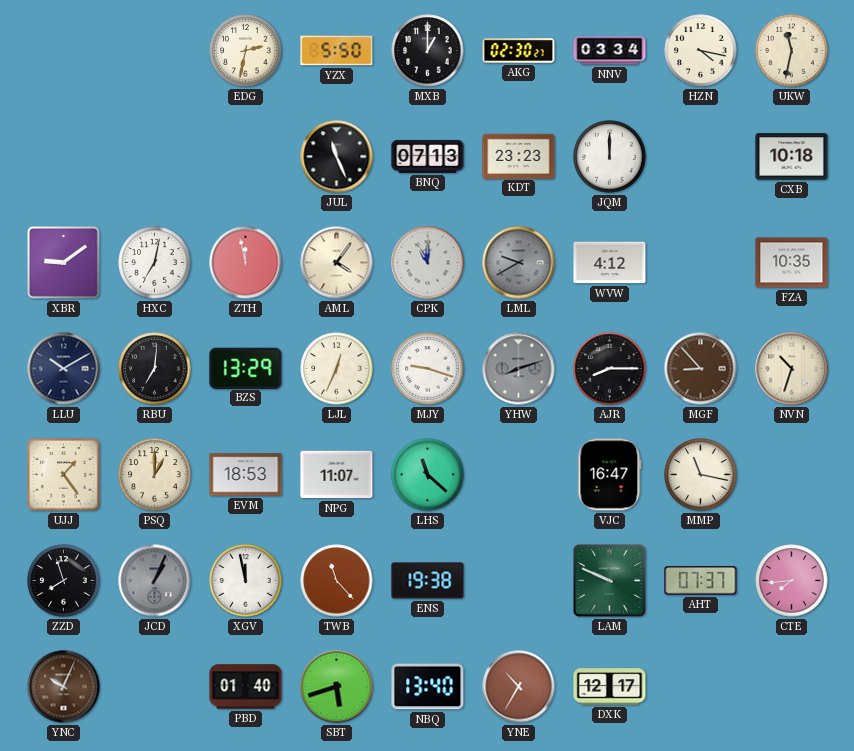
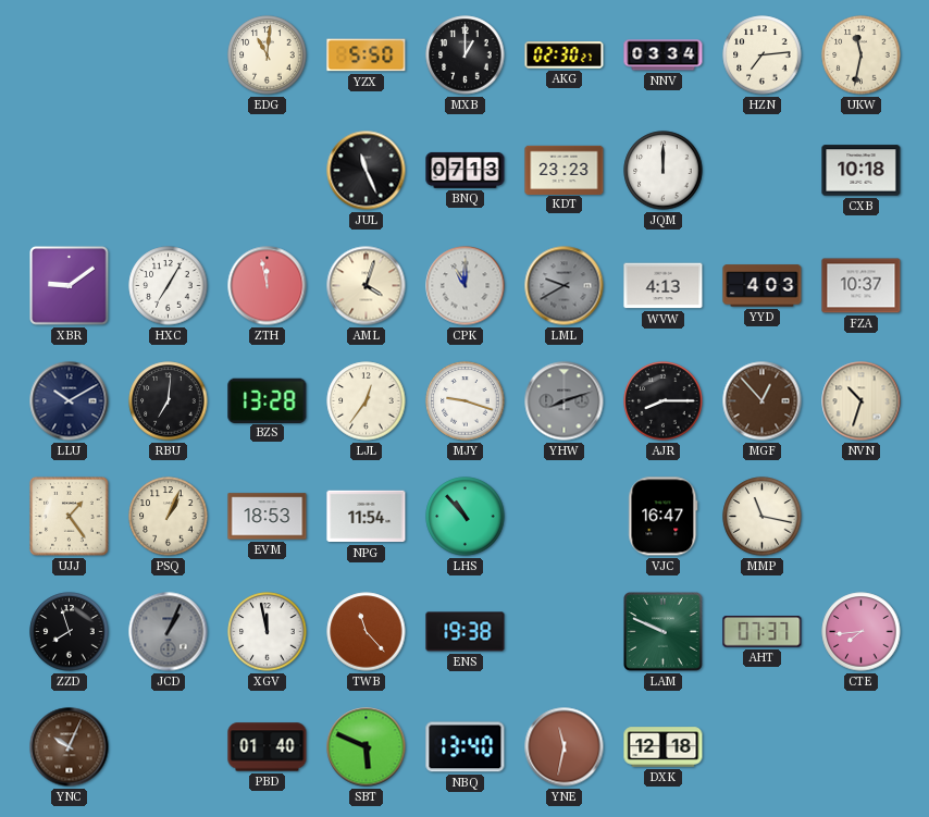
EDG: 2:32 -> 11:01
HZN: 4:17 -> 7:14
HXC: 7:02 -> 7:05
AML: 4:06 -> 4:03
WVW: 4:12 -> 4:13
YYD: none -> 4:03
FZA: 10:35 -> 10:37
BZS: 13:29 -> 13:28
LJL: 12:34 -> 12:36
MGF: 8:53 -> 12:53
PSQ: 1:00 -> 1:04
NPG: 11:07 -> 11:54
LHS: 11:22 -> 10:53
SBT: 5:42 -> 5:49
YNE: 10:35 -> 11:32
DXK: 12:17 -> 12:18
